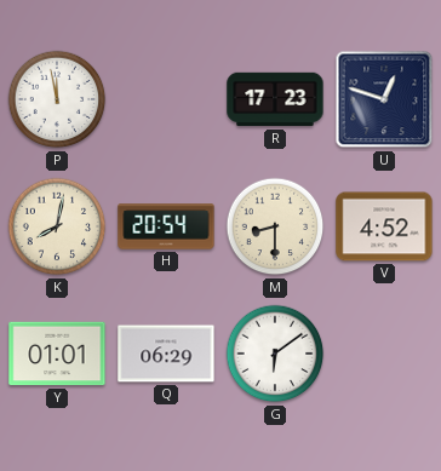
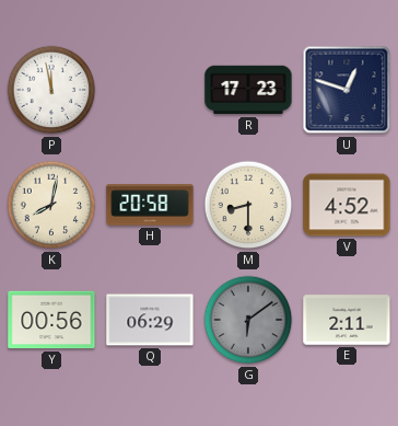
H: 20:54 -> 20:58
Y: 01:01 -> 00:56
G dial: white -> grey
E: none -> 2:11
